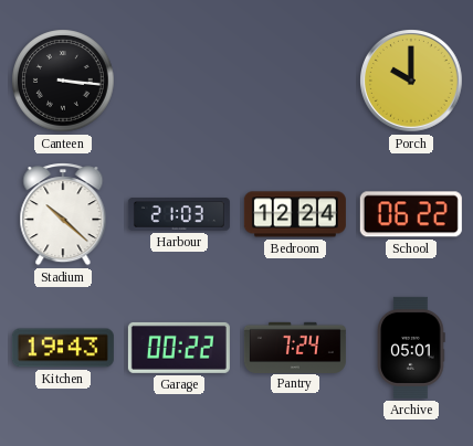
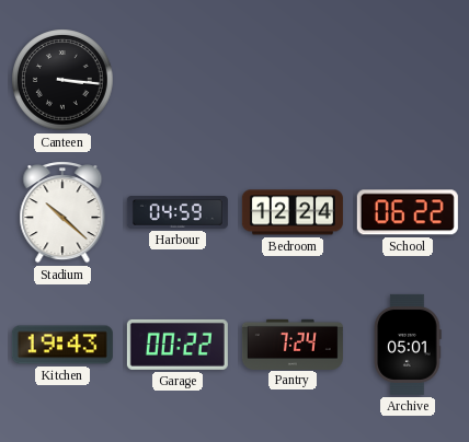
Porch: 10:00 -> none
Harbour: 21:03 -> 04:59
